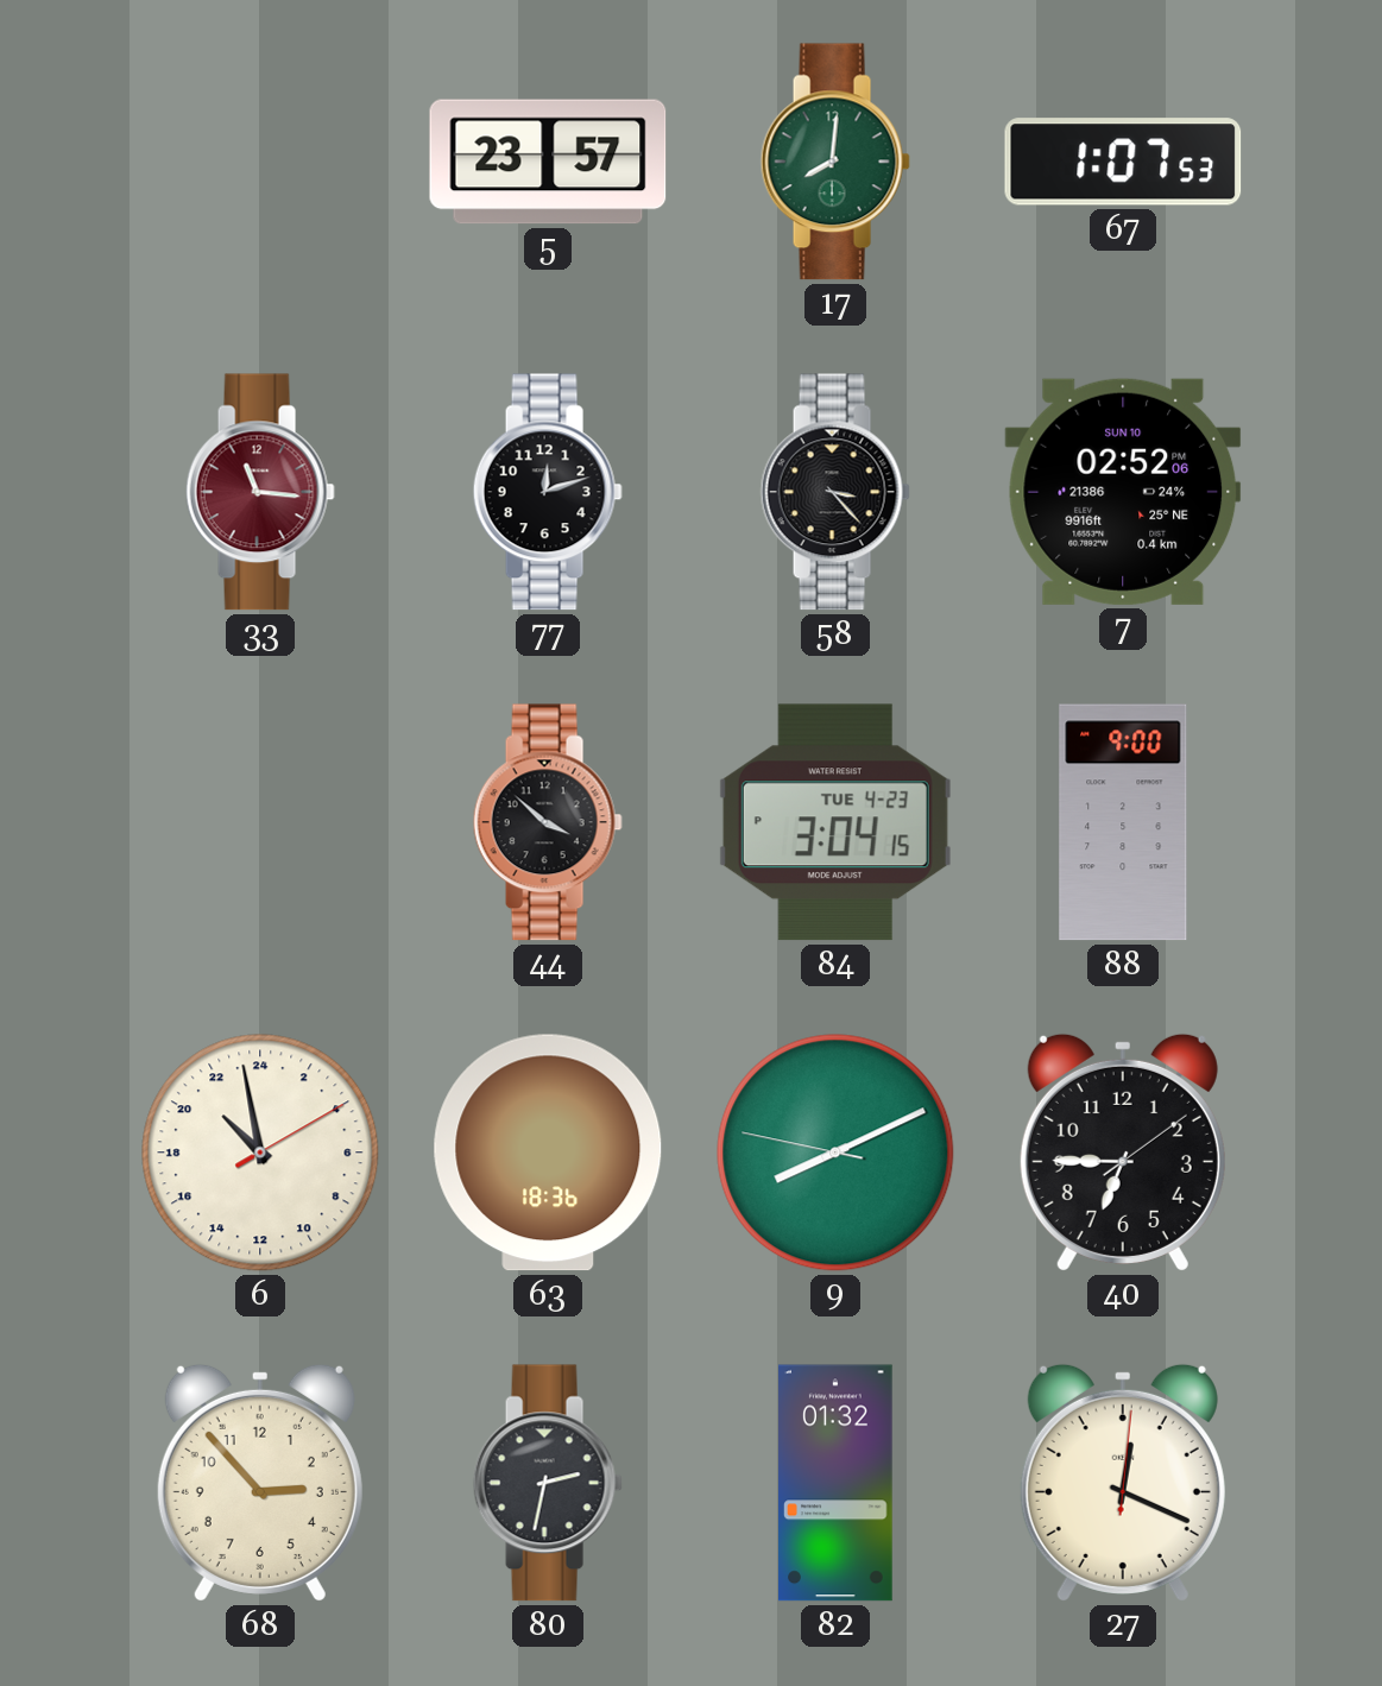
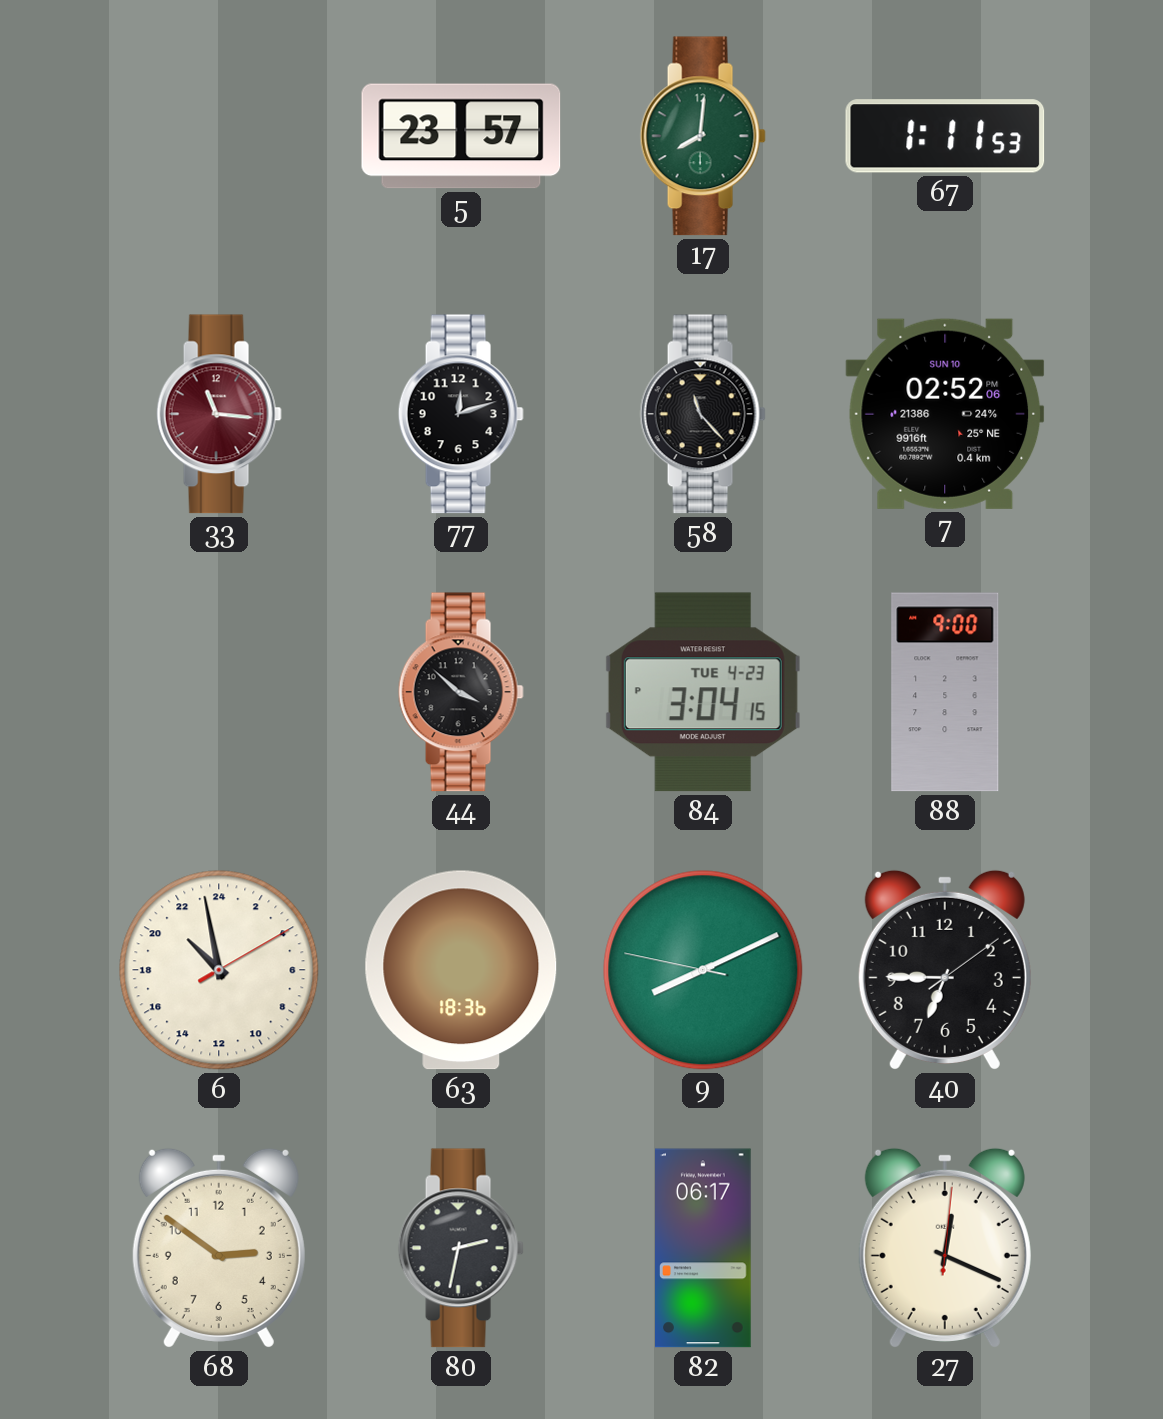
67: 1:07 -> 1:11
58: 3:23 -> 11:23
68: 2:53 -> 2:51
82: 01:32 -> 06:17
